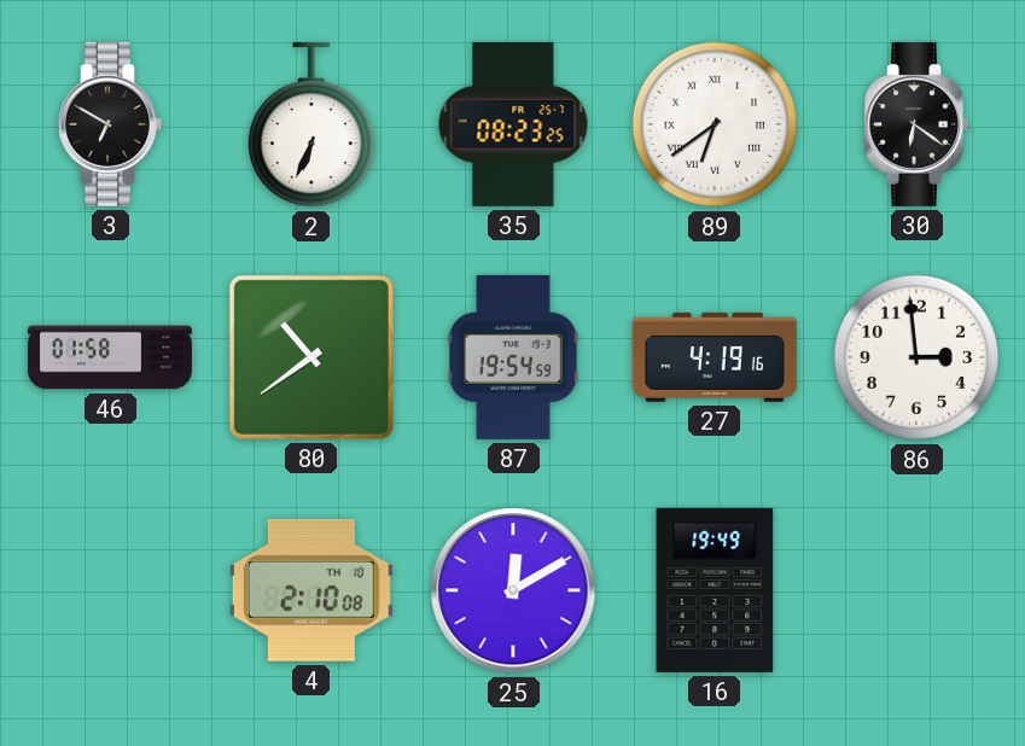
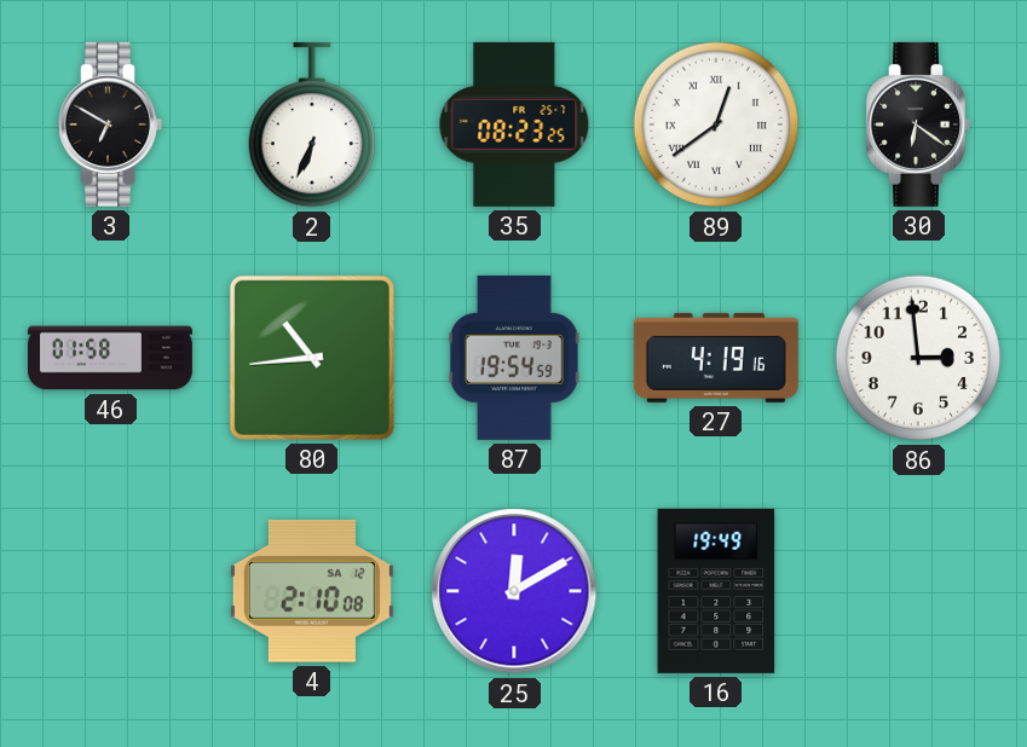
89: 6:39 -> 12:39
80: 10:39 -> 10:44
4 date: TH 10 -> SA 12
